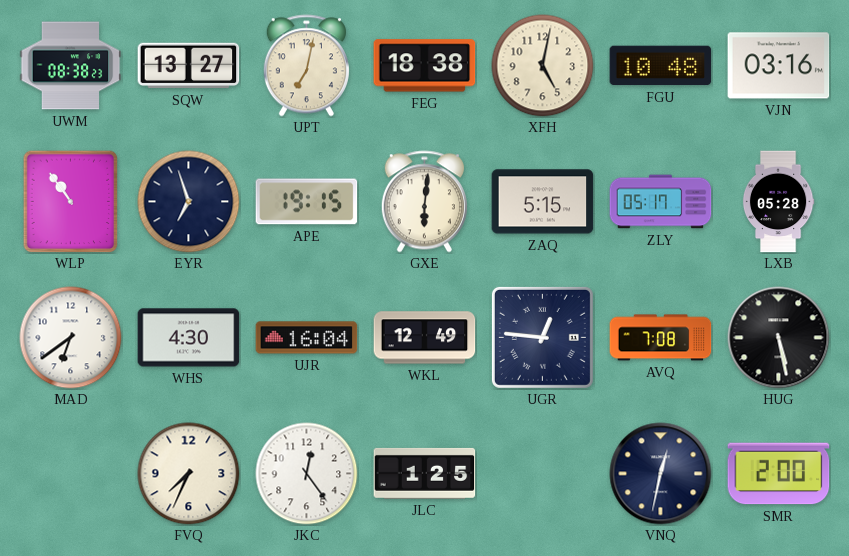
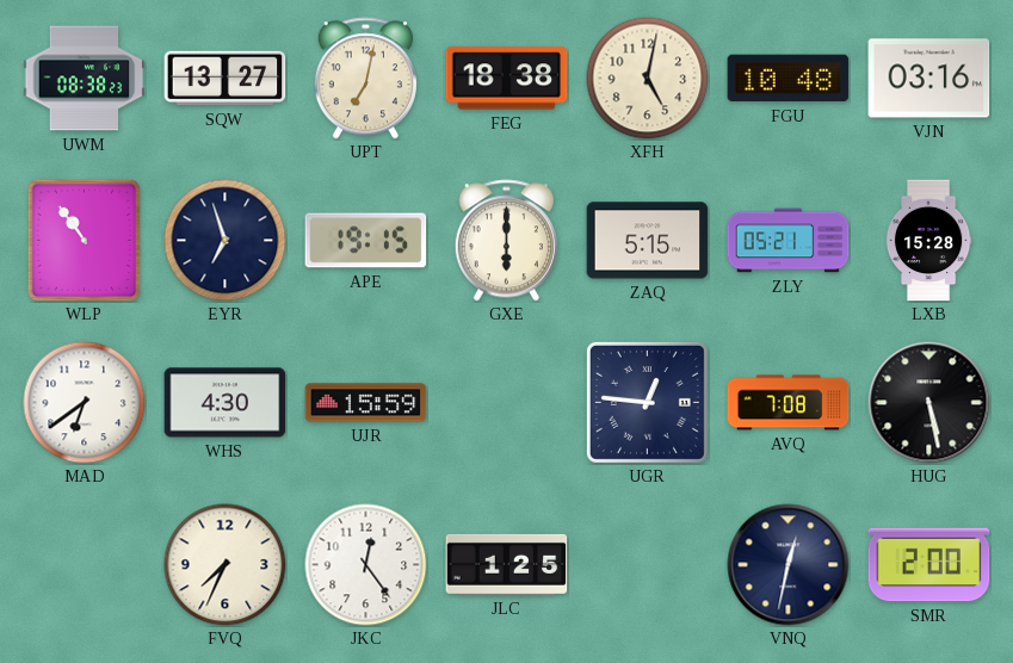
GXE: 6:01 -> 6:00
ZLY: 05:17 -> 05:21
LXB: 05:28 -> 15:28
UJR: 16:04 -> 15:59
WKL: 12:49 -> none
